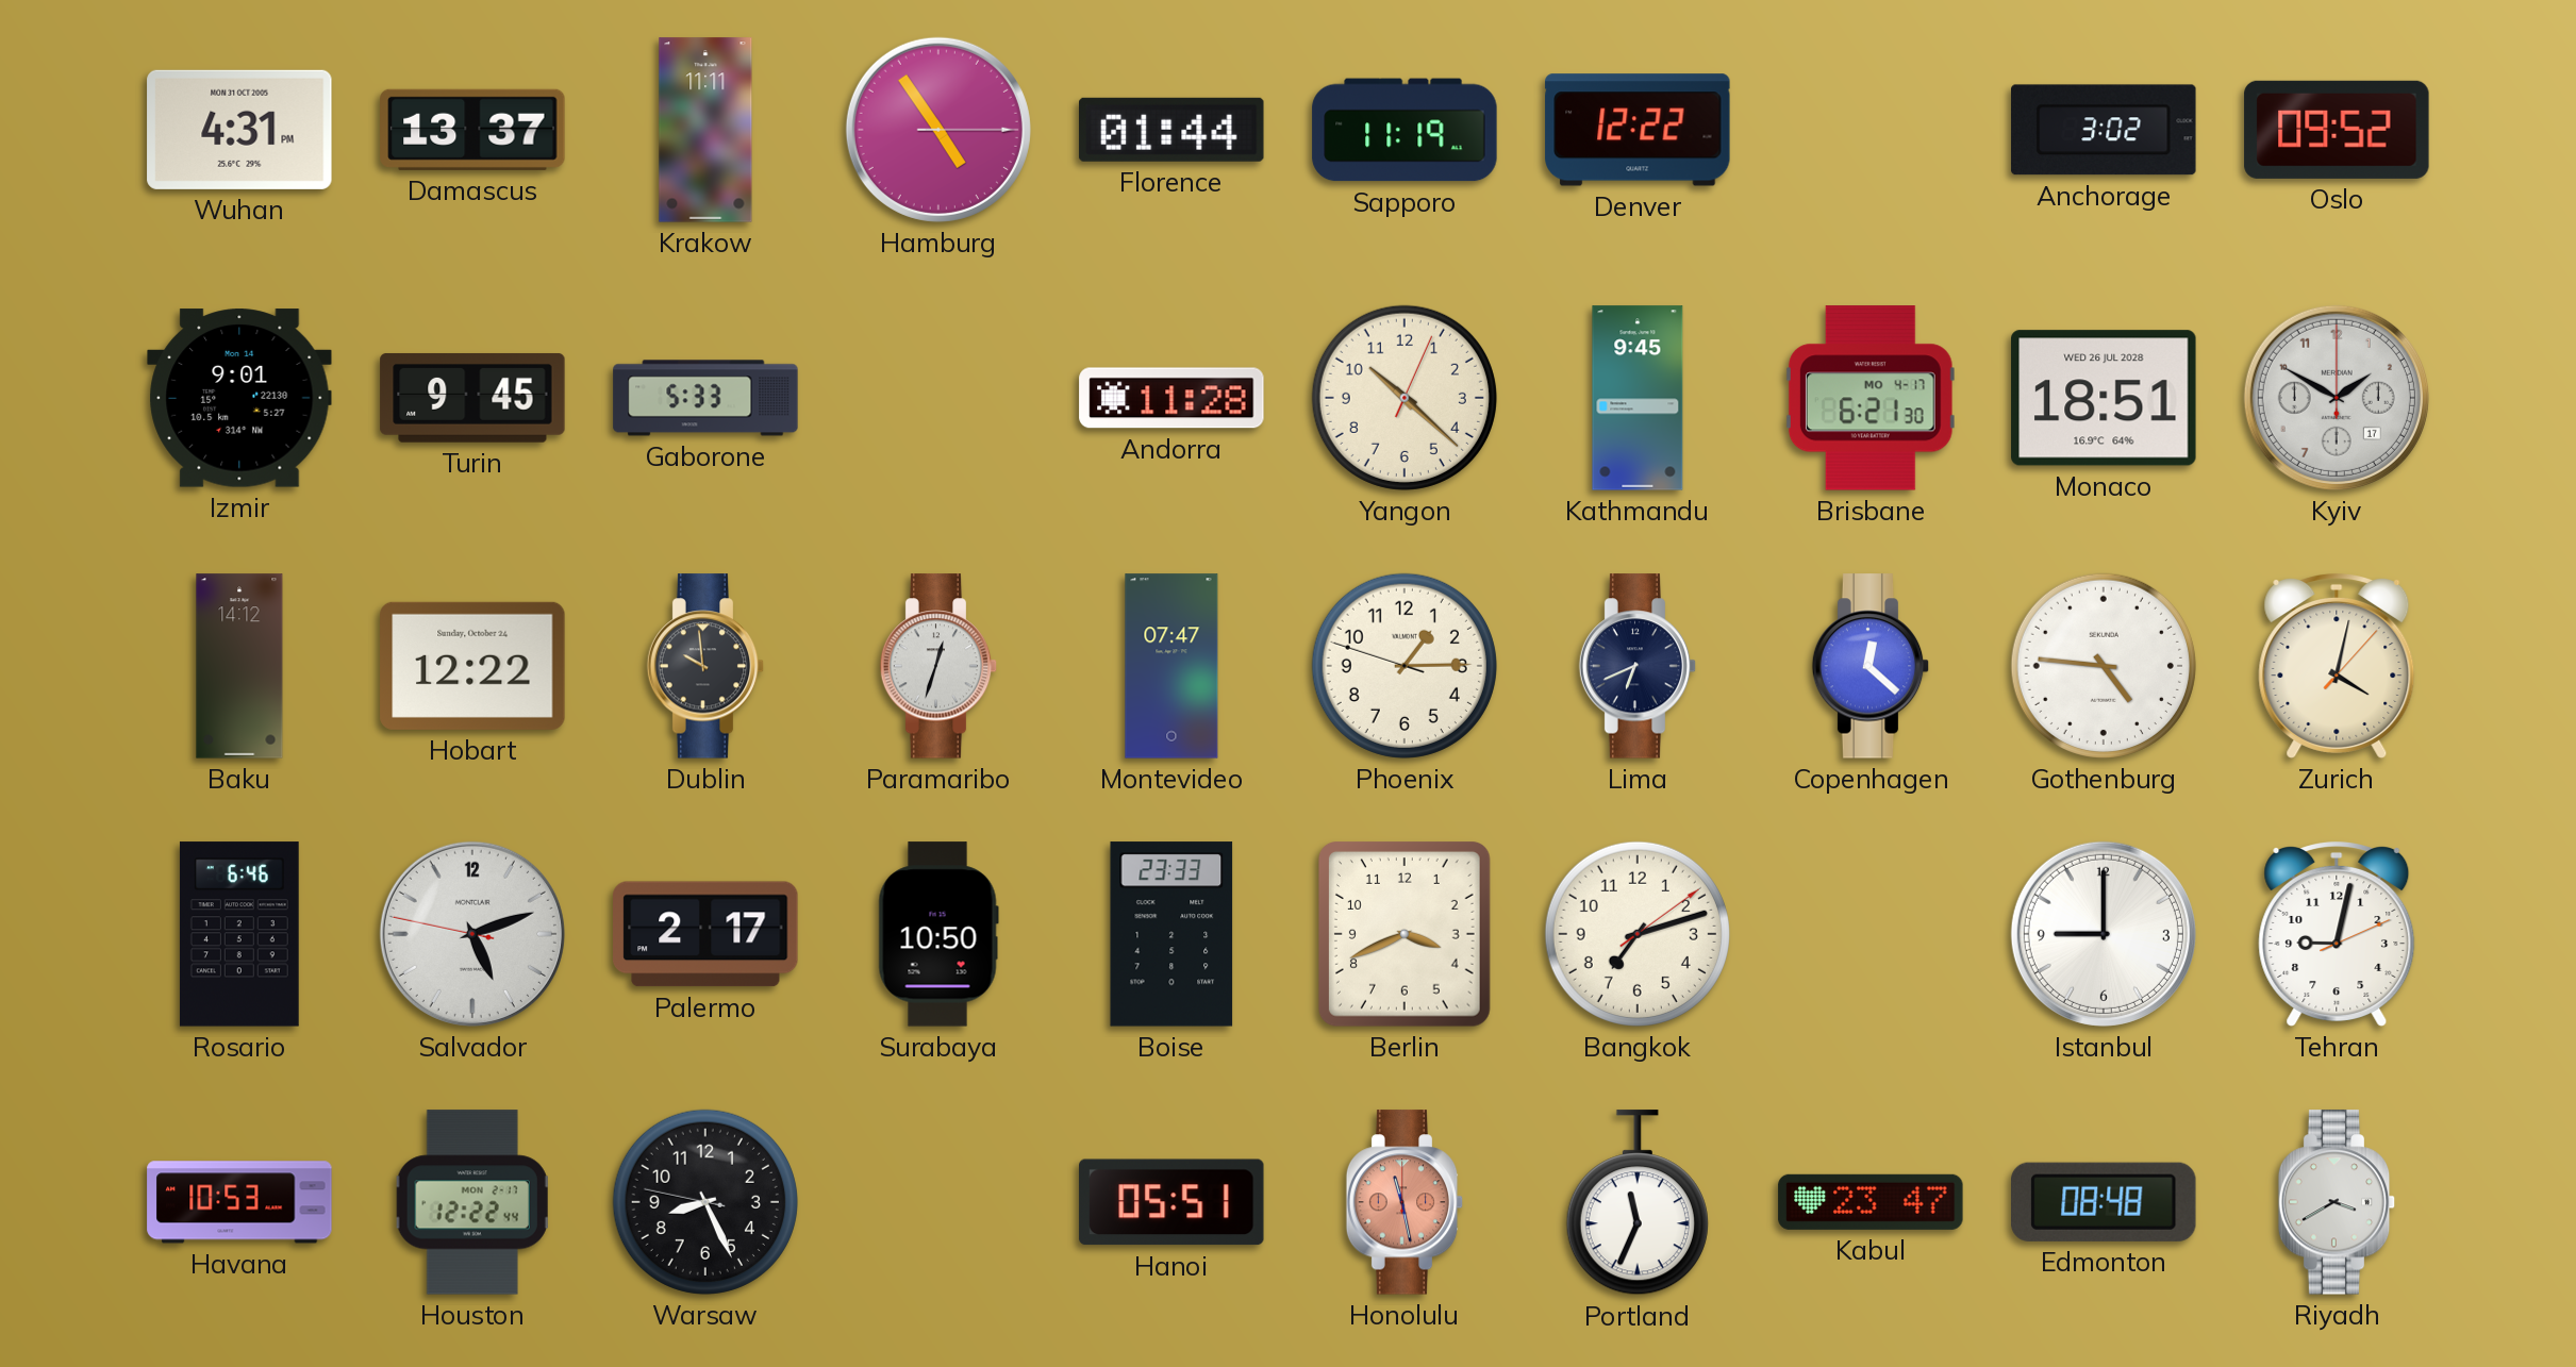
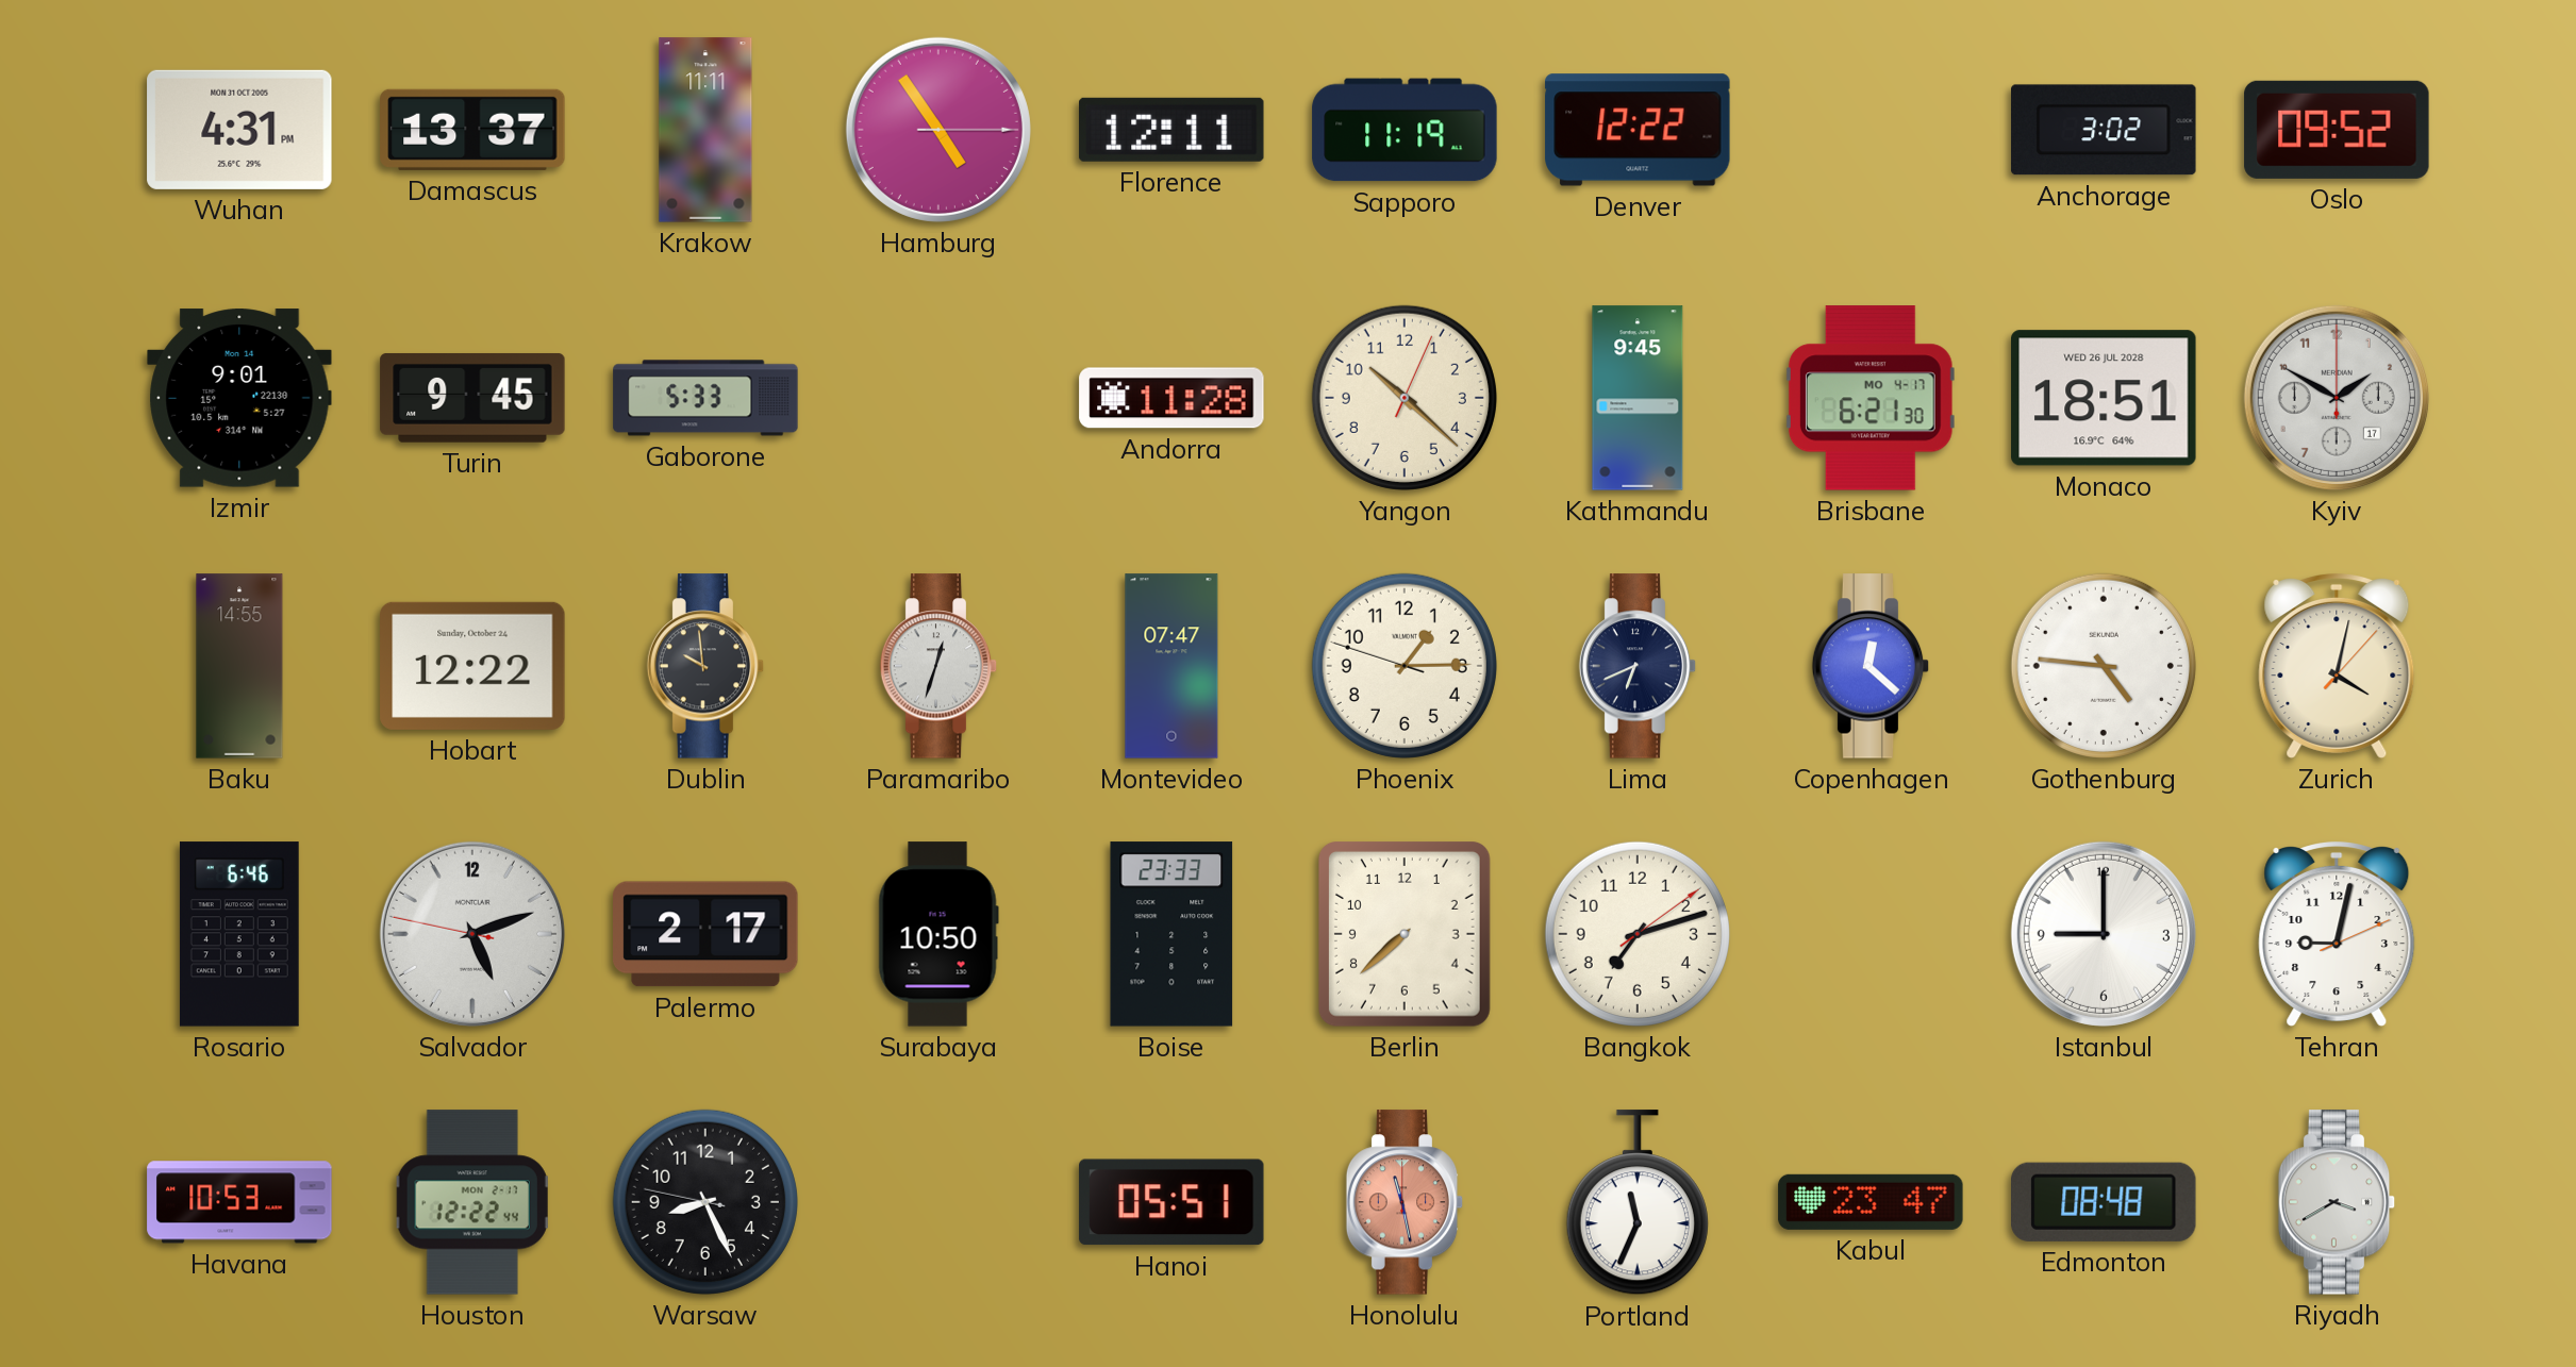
Florence: 01:44 -> 12:11
Baku: 14:12 -> 14:55
Berlin: 3:41 -> 7:38
